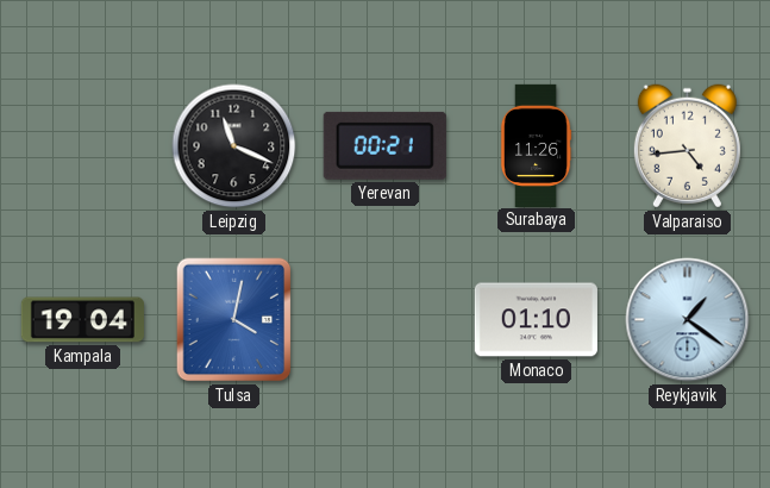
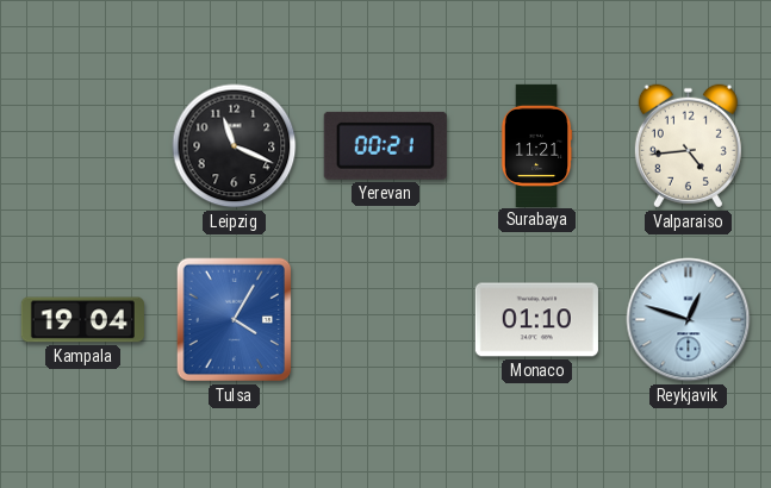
Surabaya: 11:26 -> 11:21
Tulsa: 4:02 -> 4:05
Reykjavik: 1:21 -> 12:48
